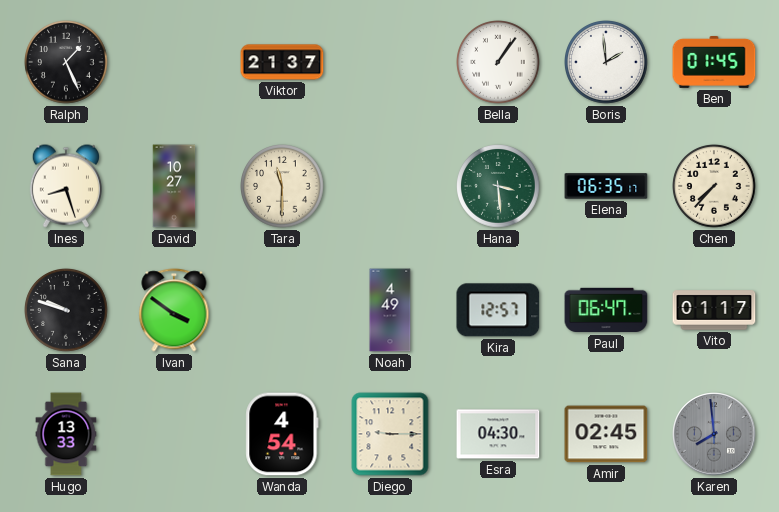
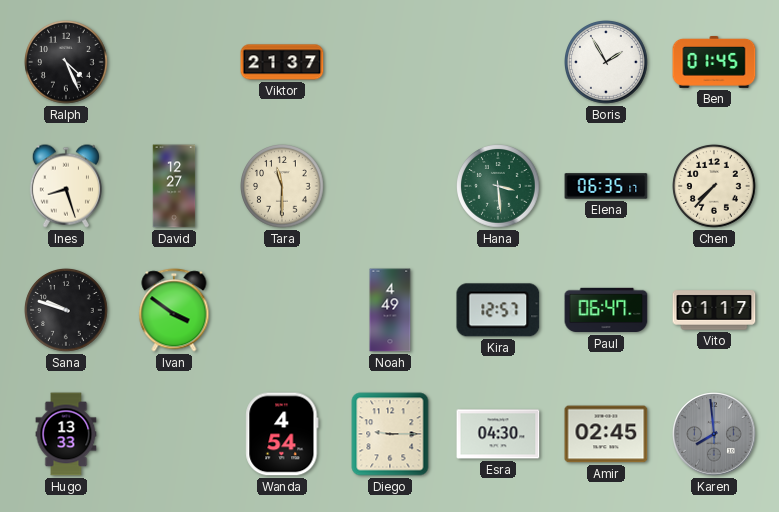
Ralph: 1:26 -> 4:26
Bella: 1:06 -> none
Boris: 1:59 -> 1:55
David: 10:27 -> 12:27
